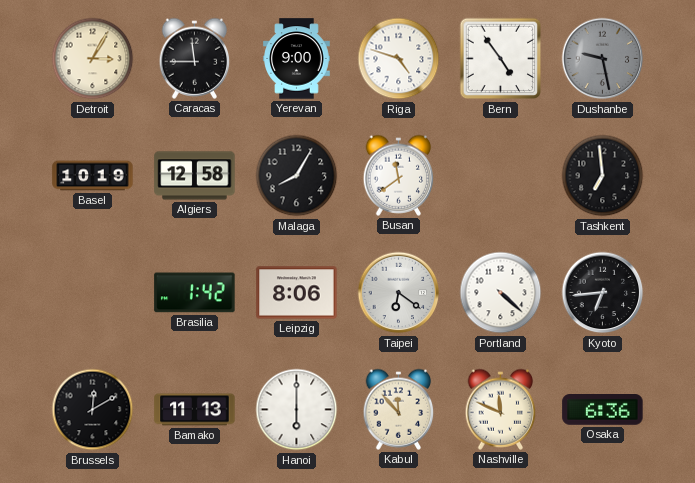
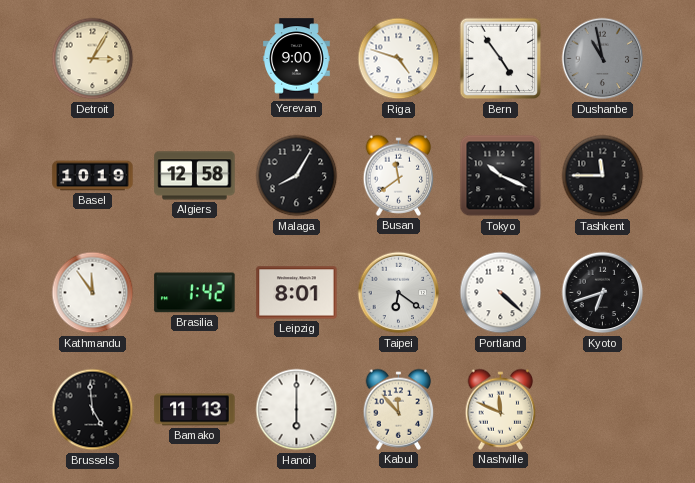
Caracas: 11:45 -> none
Dushanbe: 9:28 -> 10:58
Tokyo: none -> 10:19
Tashkent: 6:59 -> 11:45
Kathmandu: none -> 11:54
Leipzig: 8:06 -> 8:01
Kyoto: 6:44 -> 6:42
Brussels: 12:10 -> 4:59
Osaka: 6:36 -> none
